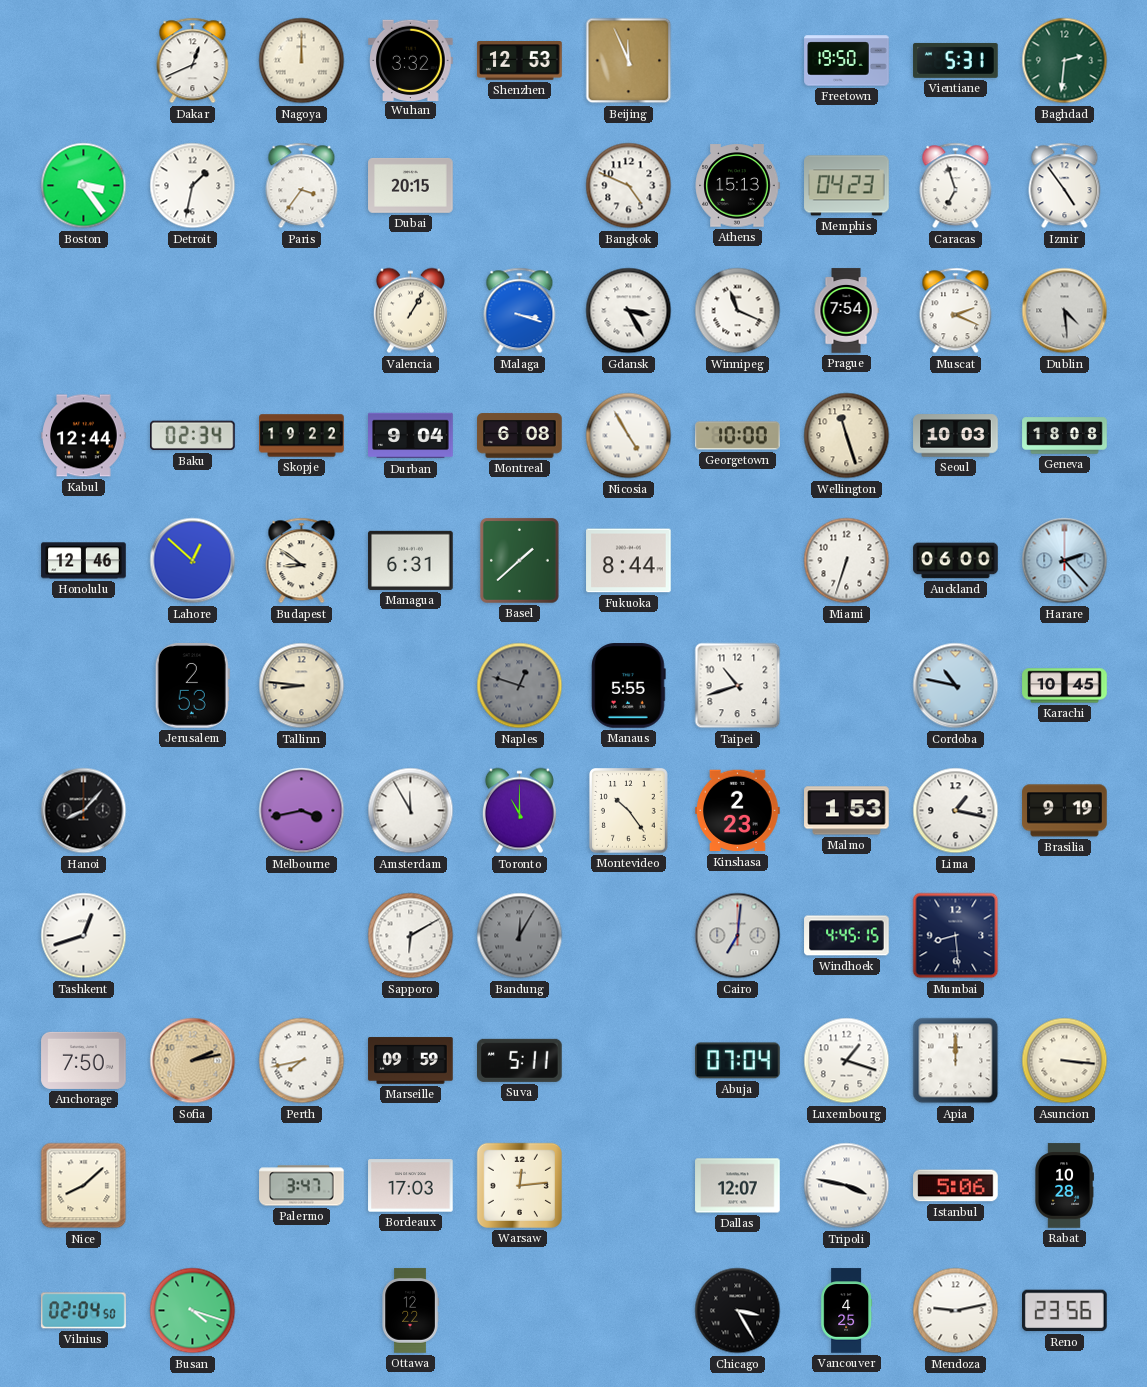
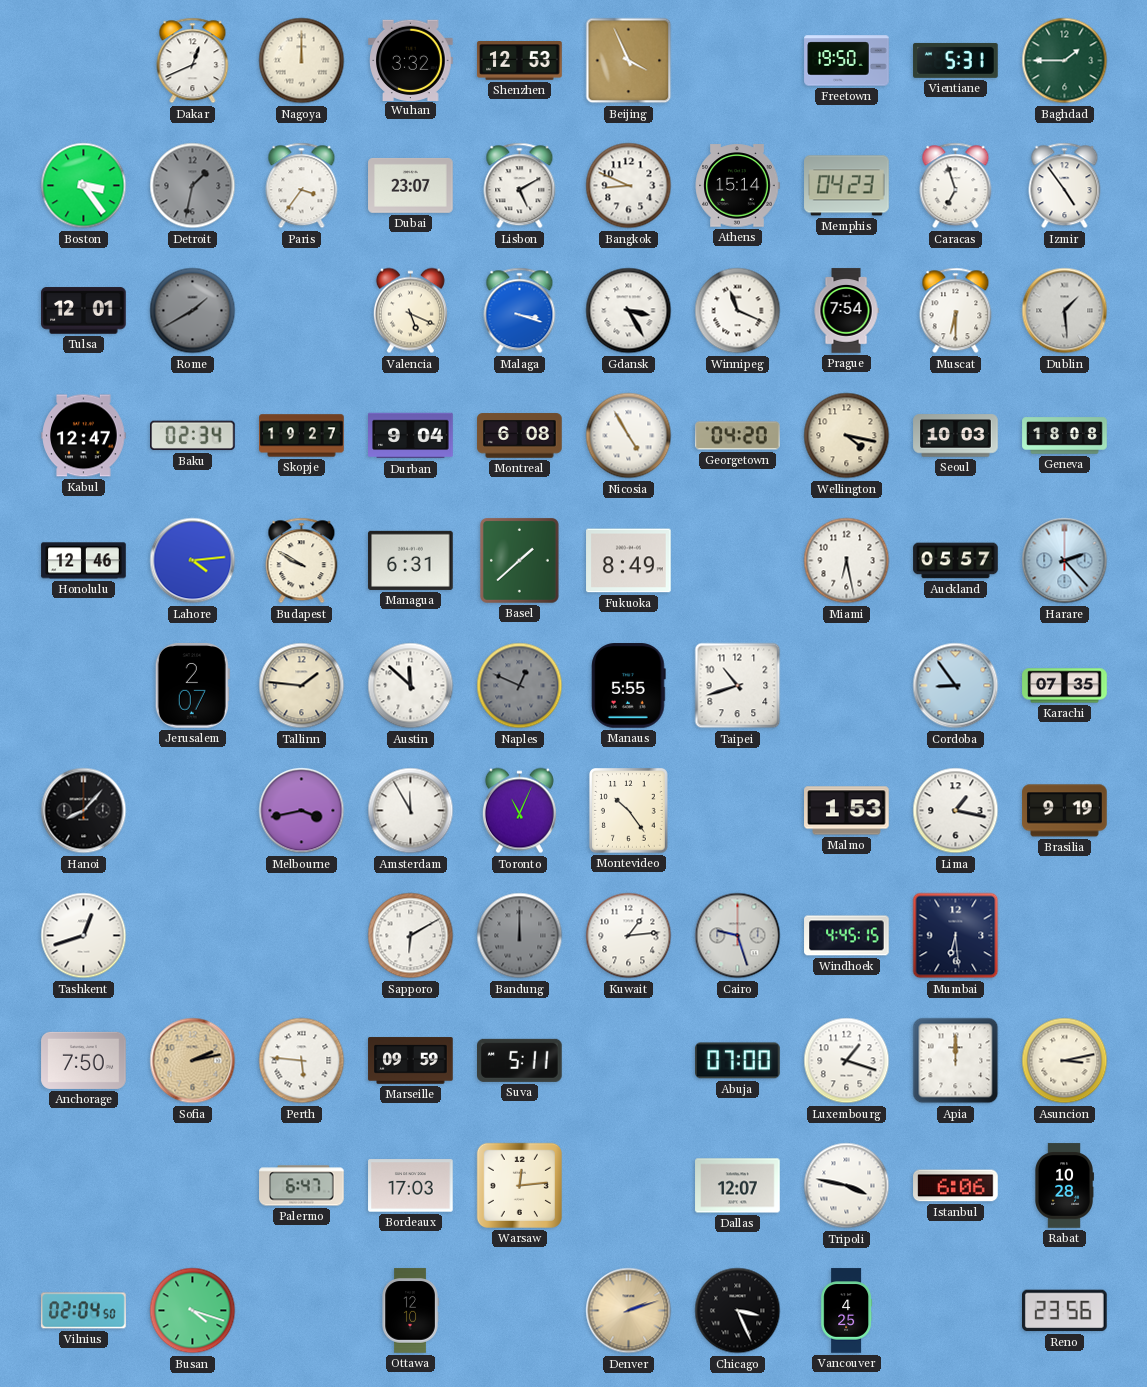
Beijing: 11:56 -> 3:56
Baghdad: 2:31 -> 1:45
Detroit dial: white -> grey
Dubai: 20:15 -> 23:07
Lisbon: none -> 5:10
Bangkok: 4:49 -> 8:49
Athens: 15:13 -> 15:14
Tulsa: none -> 12:01
Rome: none -> 1:40
Valencia: 1:05 -> 5:19
Muscat: 2:19 -> 6:30
Dublin: 4:29 -> 1:29
Kabul: 12:44 -> 12:47
Skopje: 19:22 -> 19:27
Georgetown: 10:00 -> 04:20
Wellington: 11:27 -> 4:17
Lahore: 12:52 -> 4:14
Budapest: 8:51 -> 9:50
Fukuoka: 8:44 -> 8:49
Miami: 6:33 -> 6:28
Auckland: 06:00 -> 05:57
Jerusalem: 2:53 -> 2:07
Tallinn: 8:46 -> 1:46
Austin: none -> 11:52
Naples: 12:48 -> 12:49
Cordoba: 10:47 -> 8:54
Karachi: 10:45 -> 07:35
Toronto: 11:00 -> 11:04
Kinshasa: 2:23 -> none
Bandung: 12:05 -> 12:00
Kuwait: none -> 1:14
Cairo: 7:01 -> 9:27
Mumbai: 8:29 -> 6:29
Perth: 7:43 -> 5:46
Abuja: 07:04 -> 07:00
Asuncion: 3:16 -> 3:13
Nice: 8:08 -> none
Palermo: 3:47 -> 6:47
Istanbul: 5:06 -> 6:06
Ottawa: 12:22 -> 12:10
Denver: none -> 2:12
Chicago: 3:25 -> 3:26
Mendoza: 9:13 -> none
